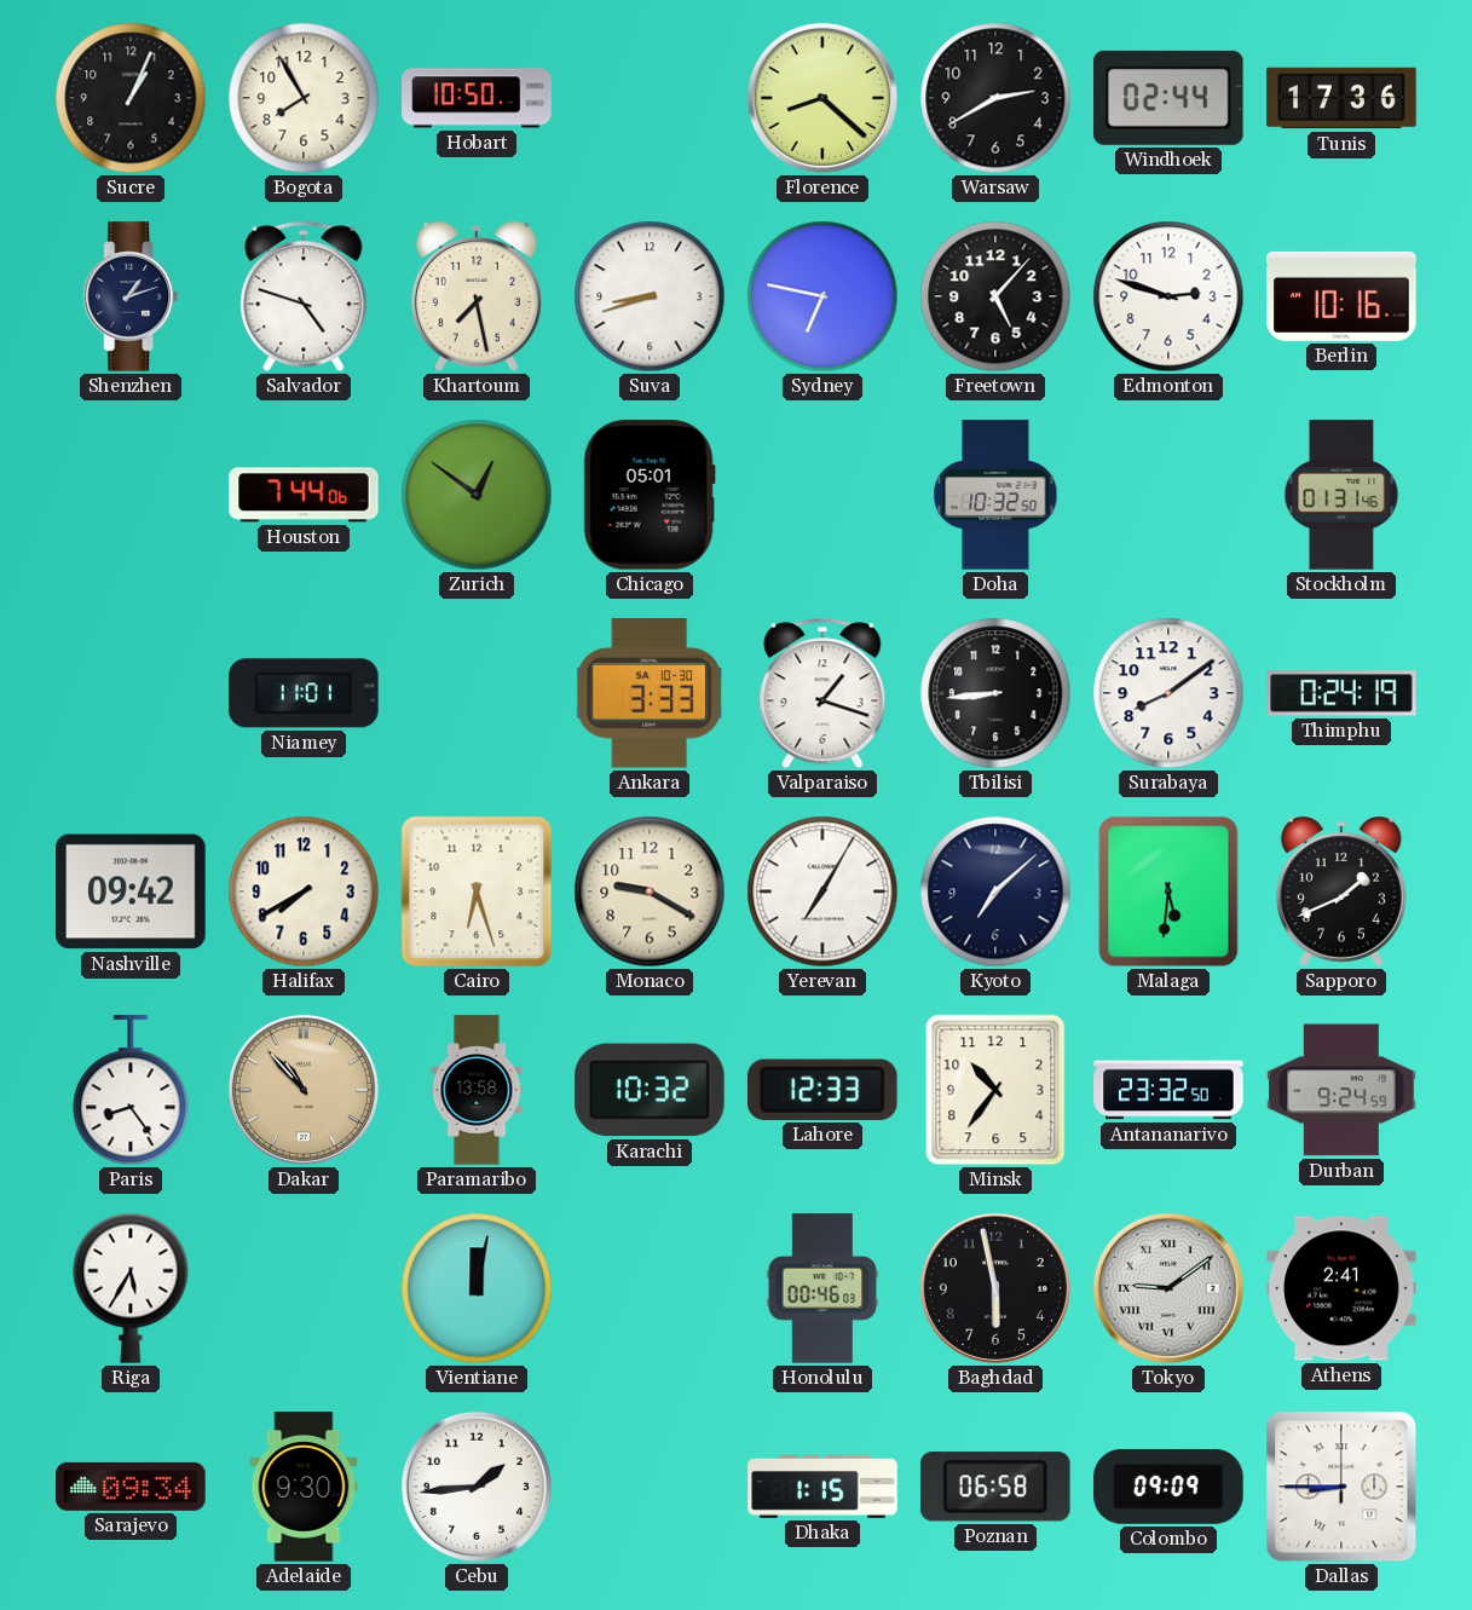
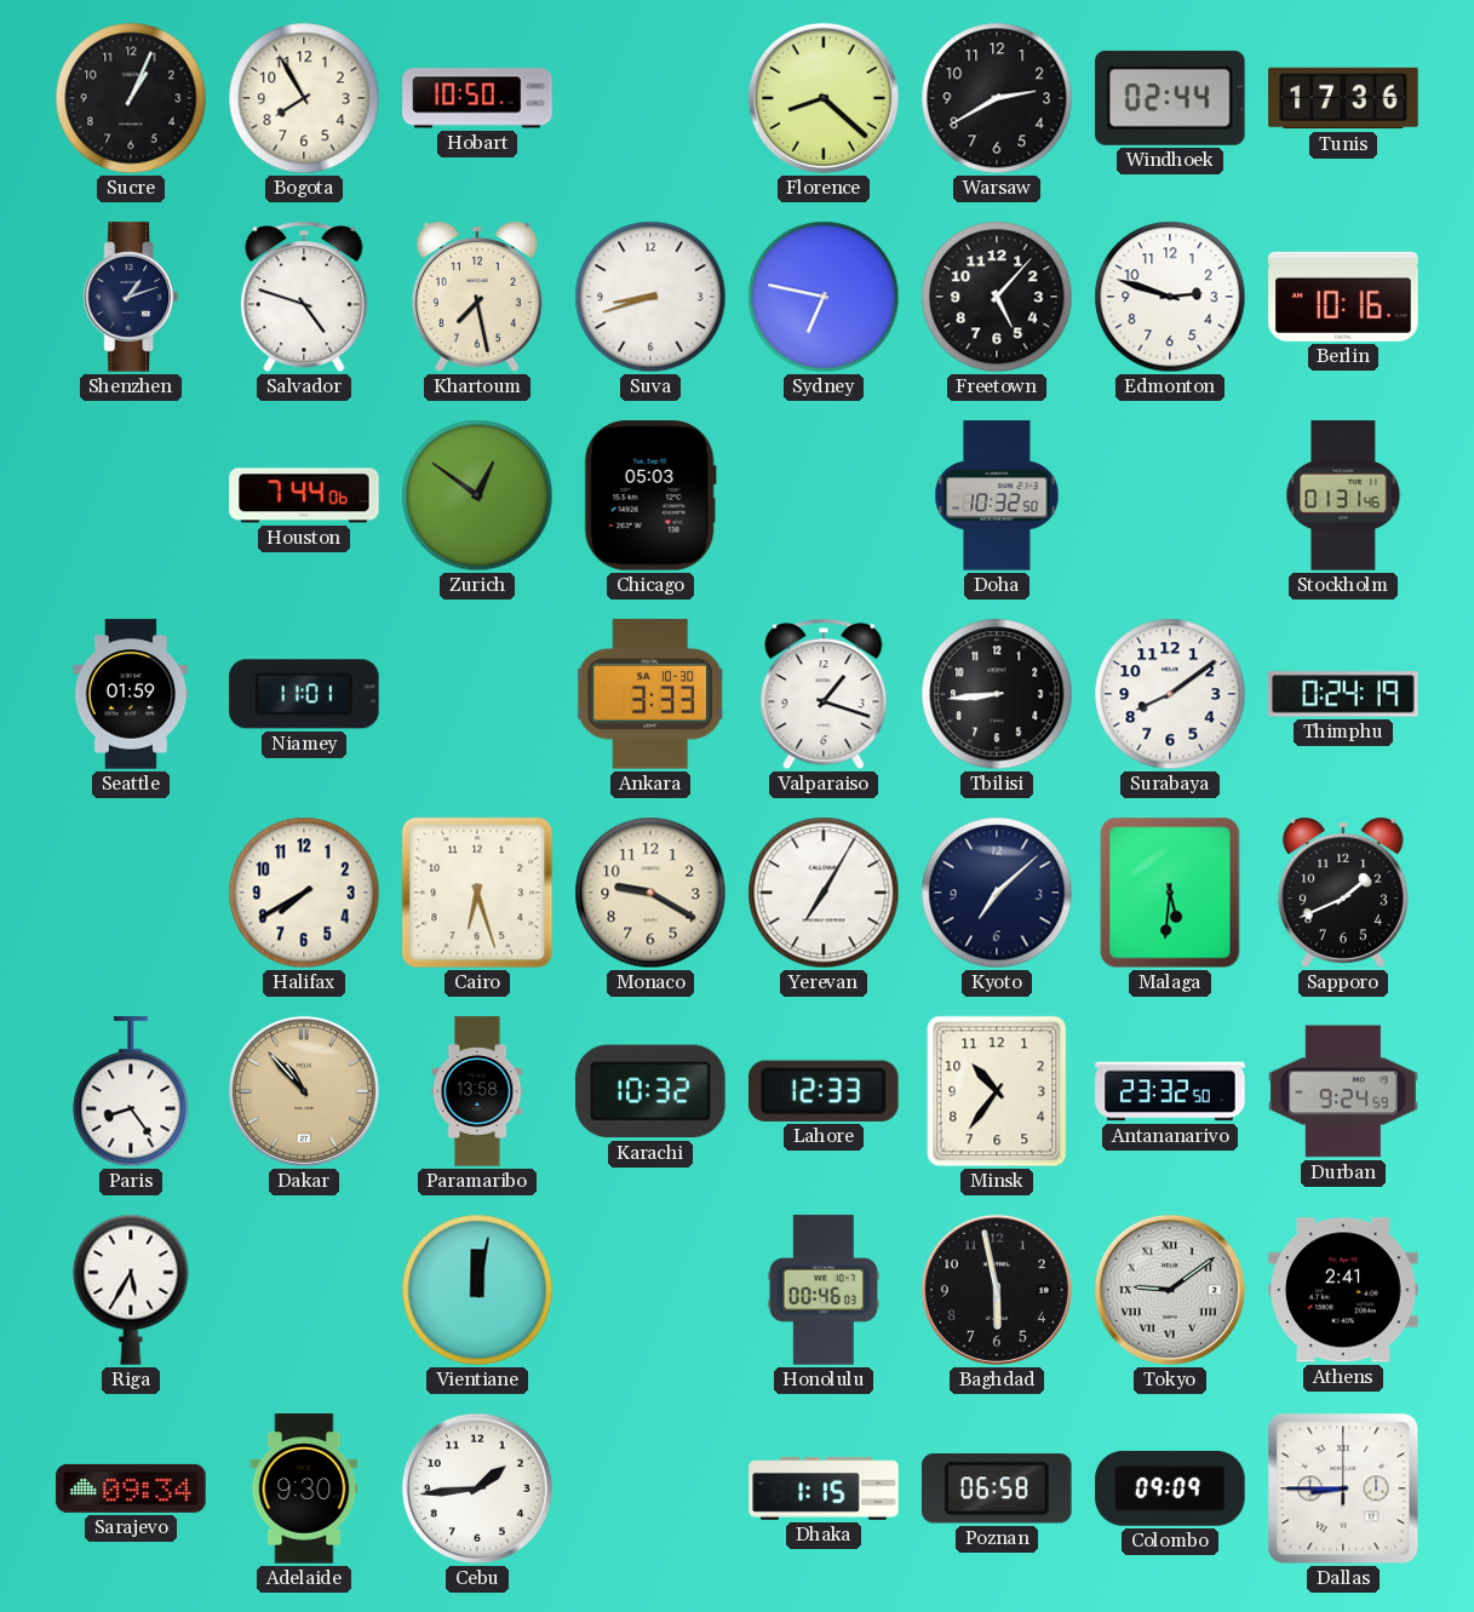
Chicago: 05:01 -> 05:03
Seattle: none -> 01:59
Nashville: 09:42 -> none
